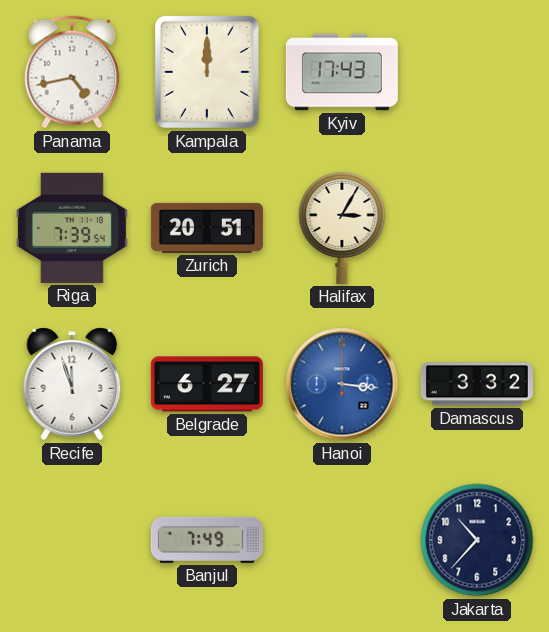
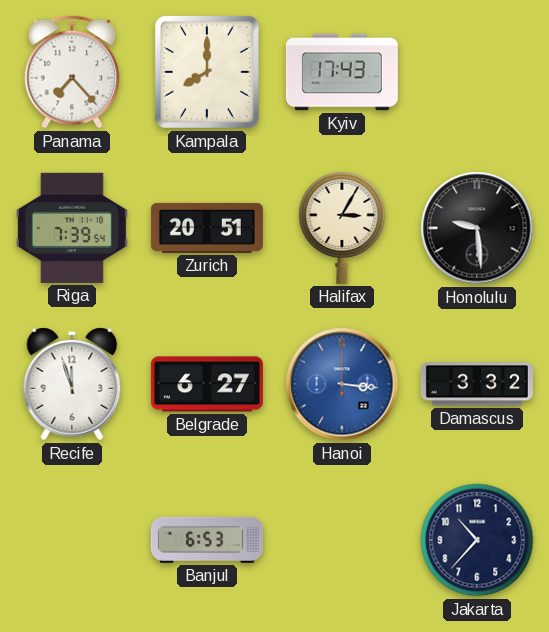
Panama: 4:43 -> 7:23
Kampala: 12:00 -> 8:00
Honolulu: none -> 9:29
Banjul: 7:49 -> 6:53
